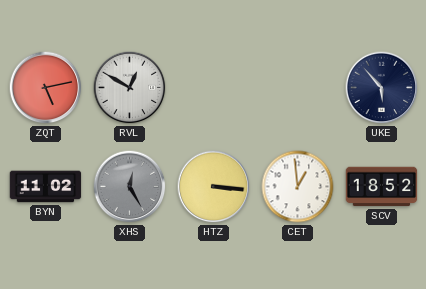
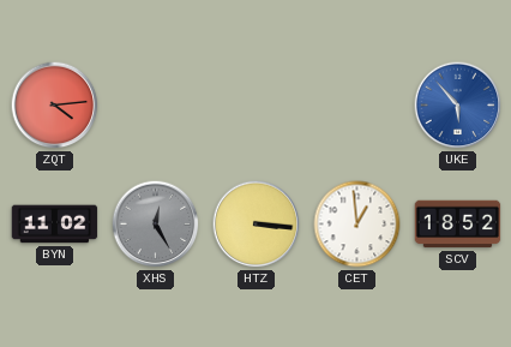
ZQT: 5:13 -> 4:14
RVL: 12:50 -> none
UKE dial: navy -> blue
